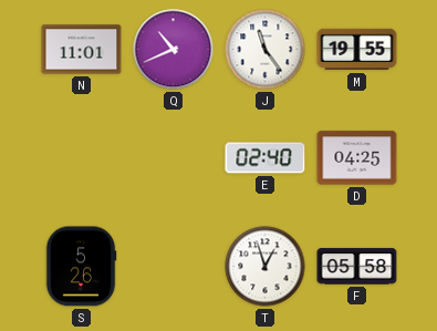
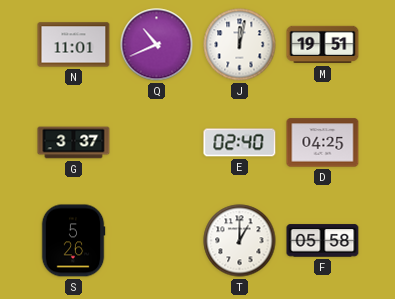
J: 11:24 -> 12:02
M: 19:55 -> 19:51
G: none -> 3:37
T: 12:57 -> 1:00
